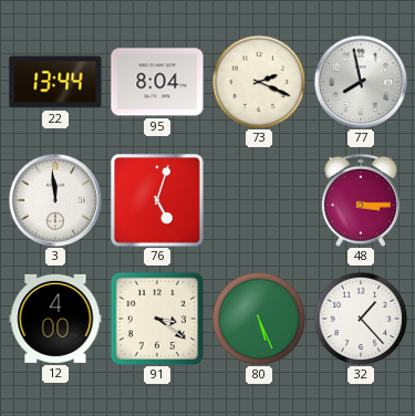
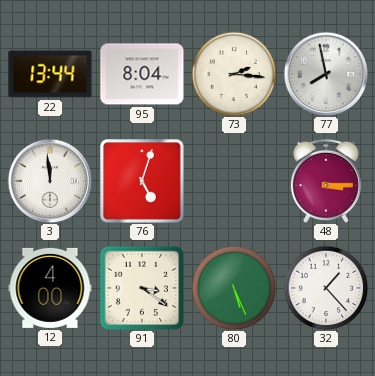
73: 2:19 -> 2:16
